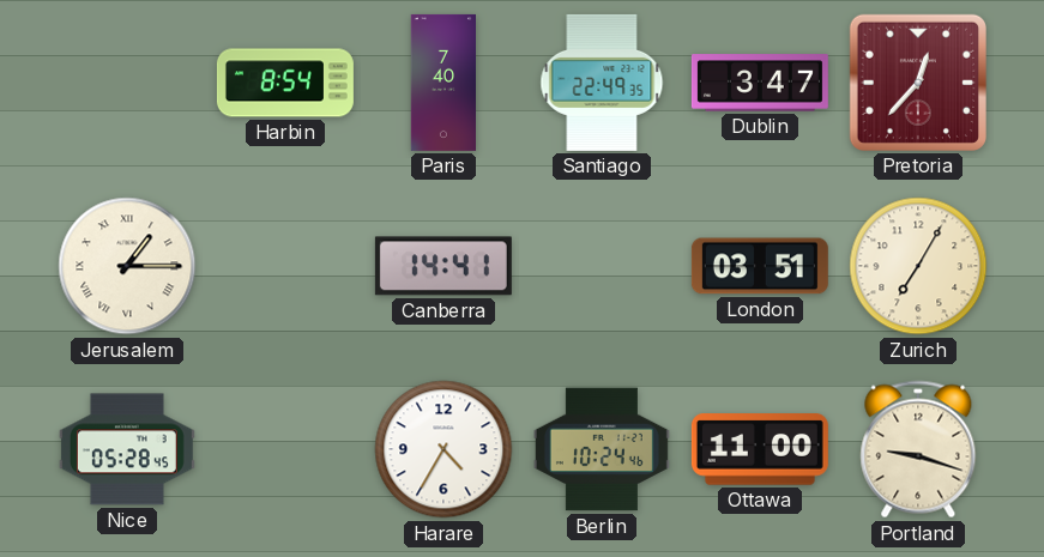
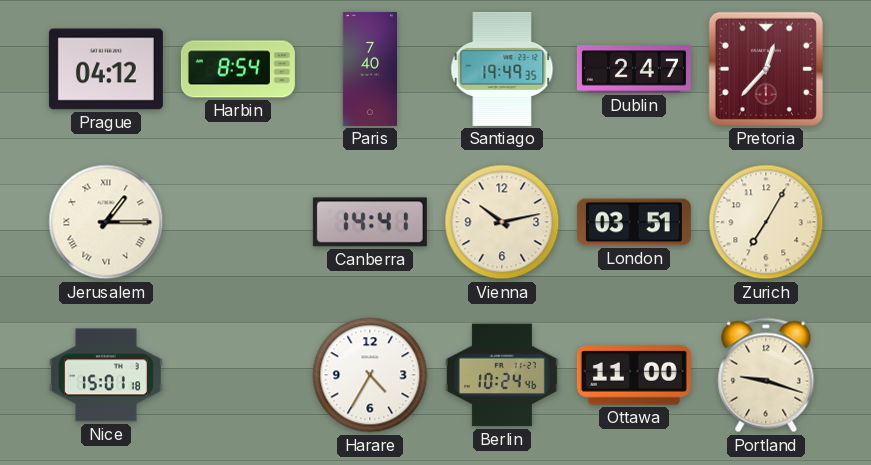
Prague: none -> 04:12
Santiago: 22:49 -> 19:49
Dublin: 3:47 -> 2:47
Vienna: none -> 10:13
Nice: 05:28 -> 15:01
